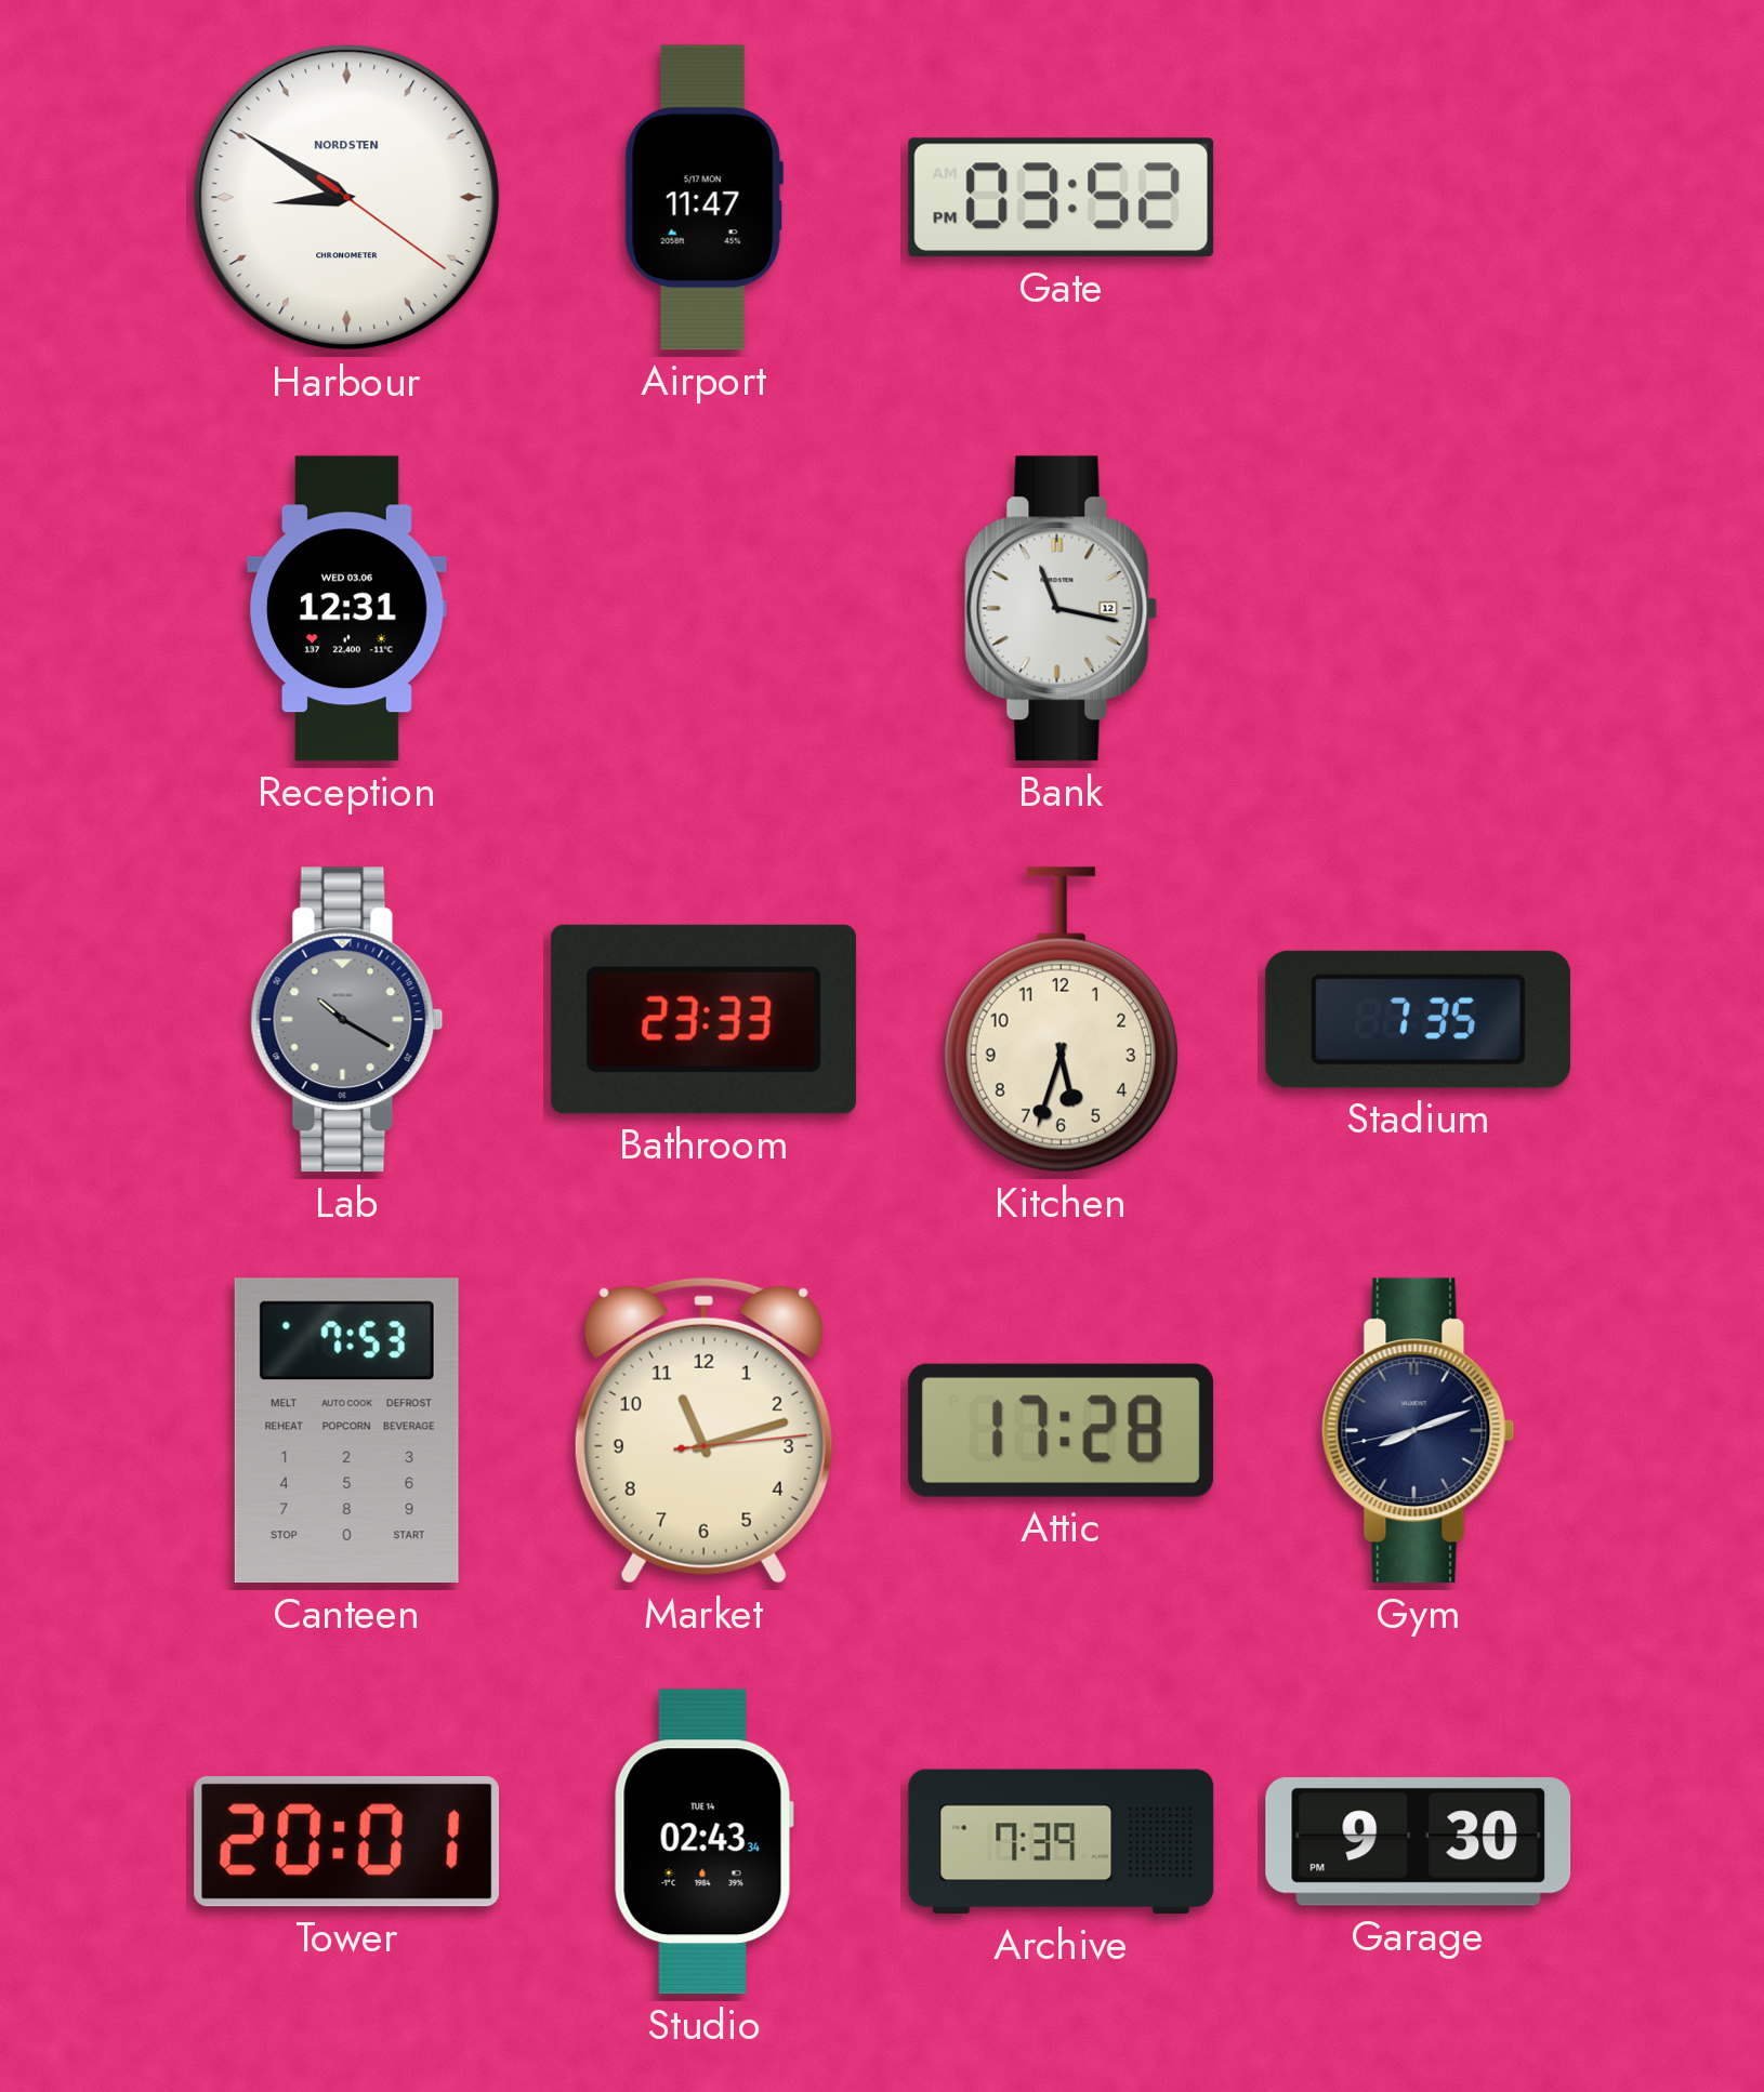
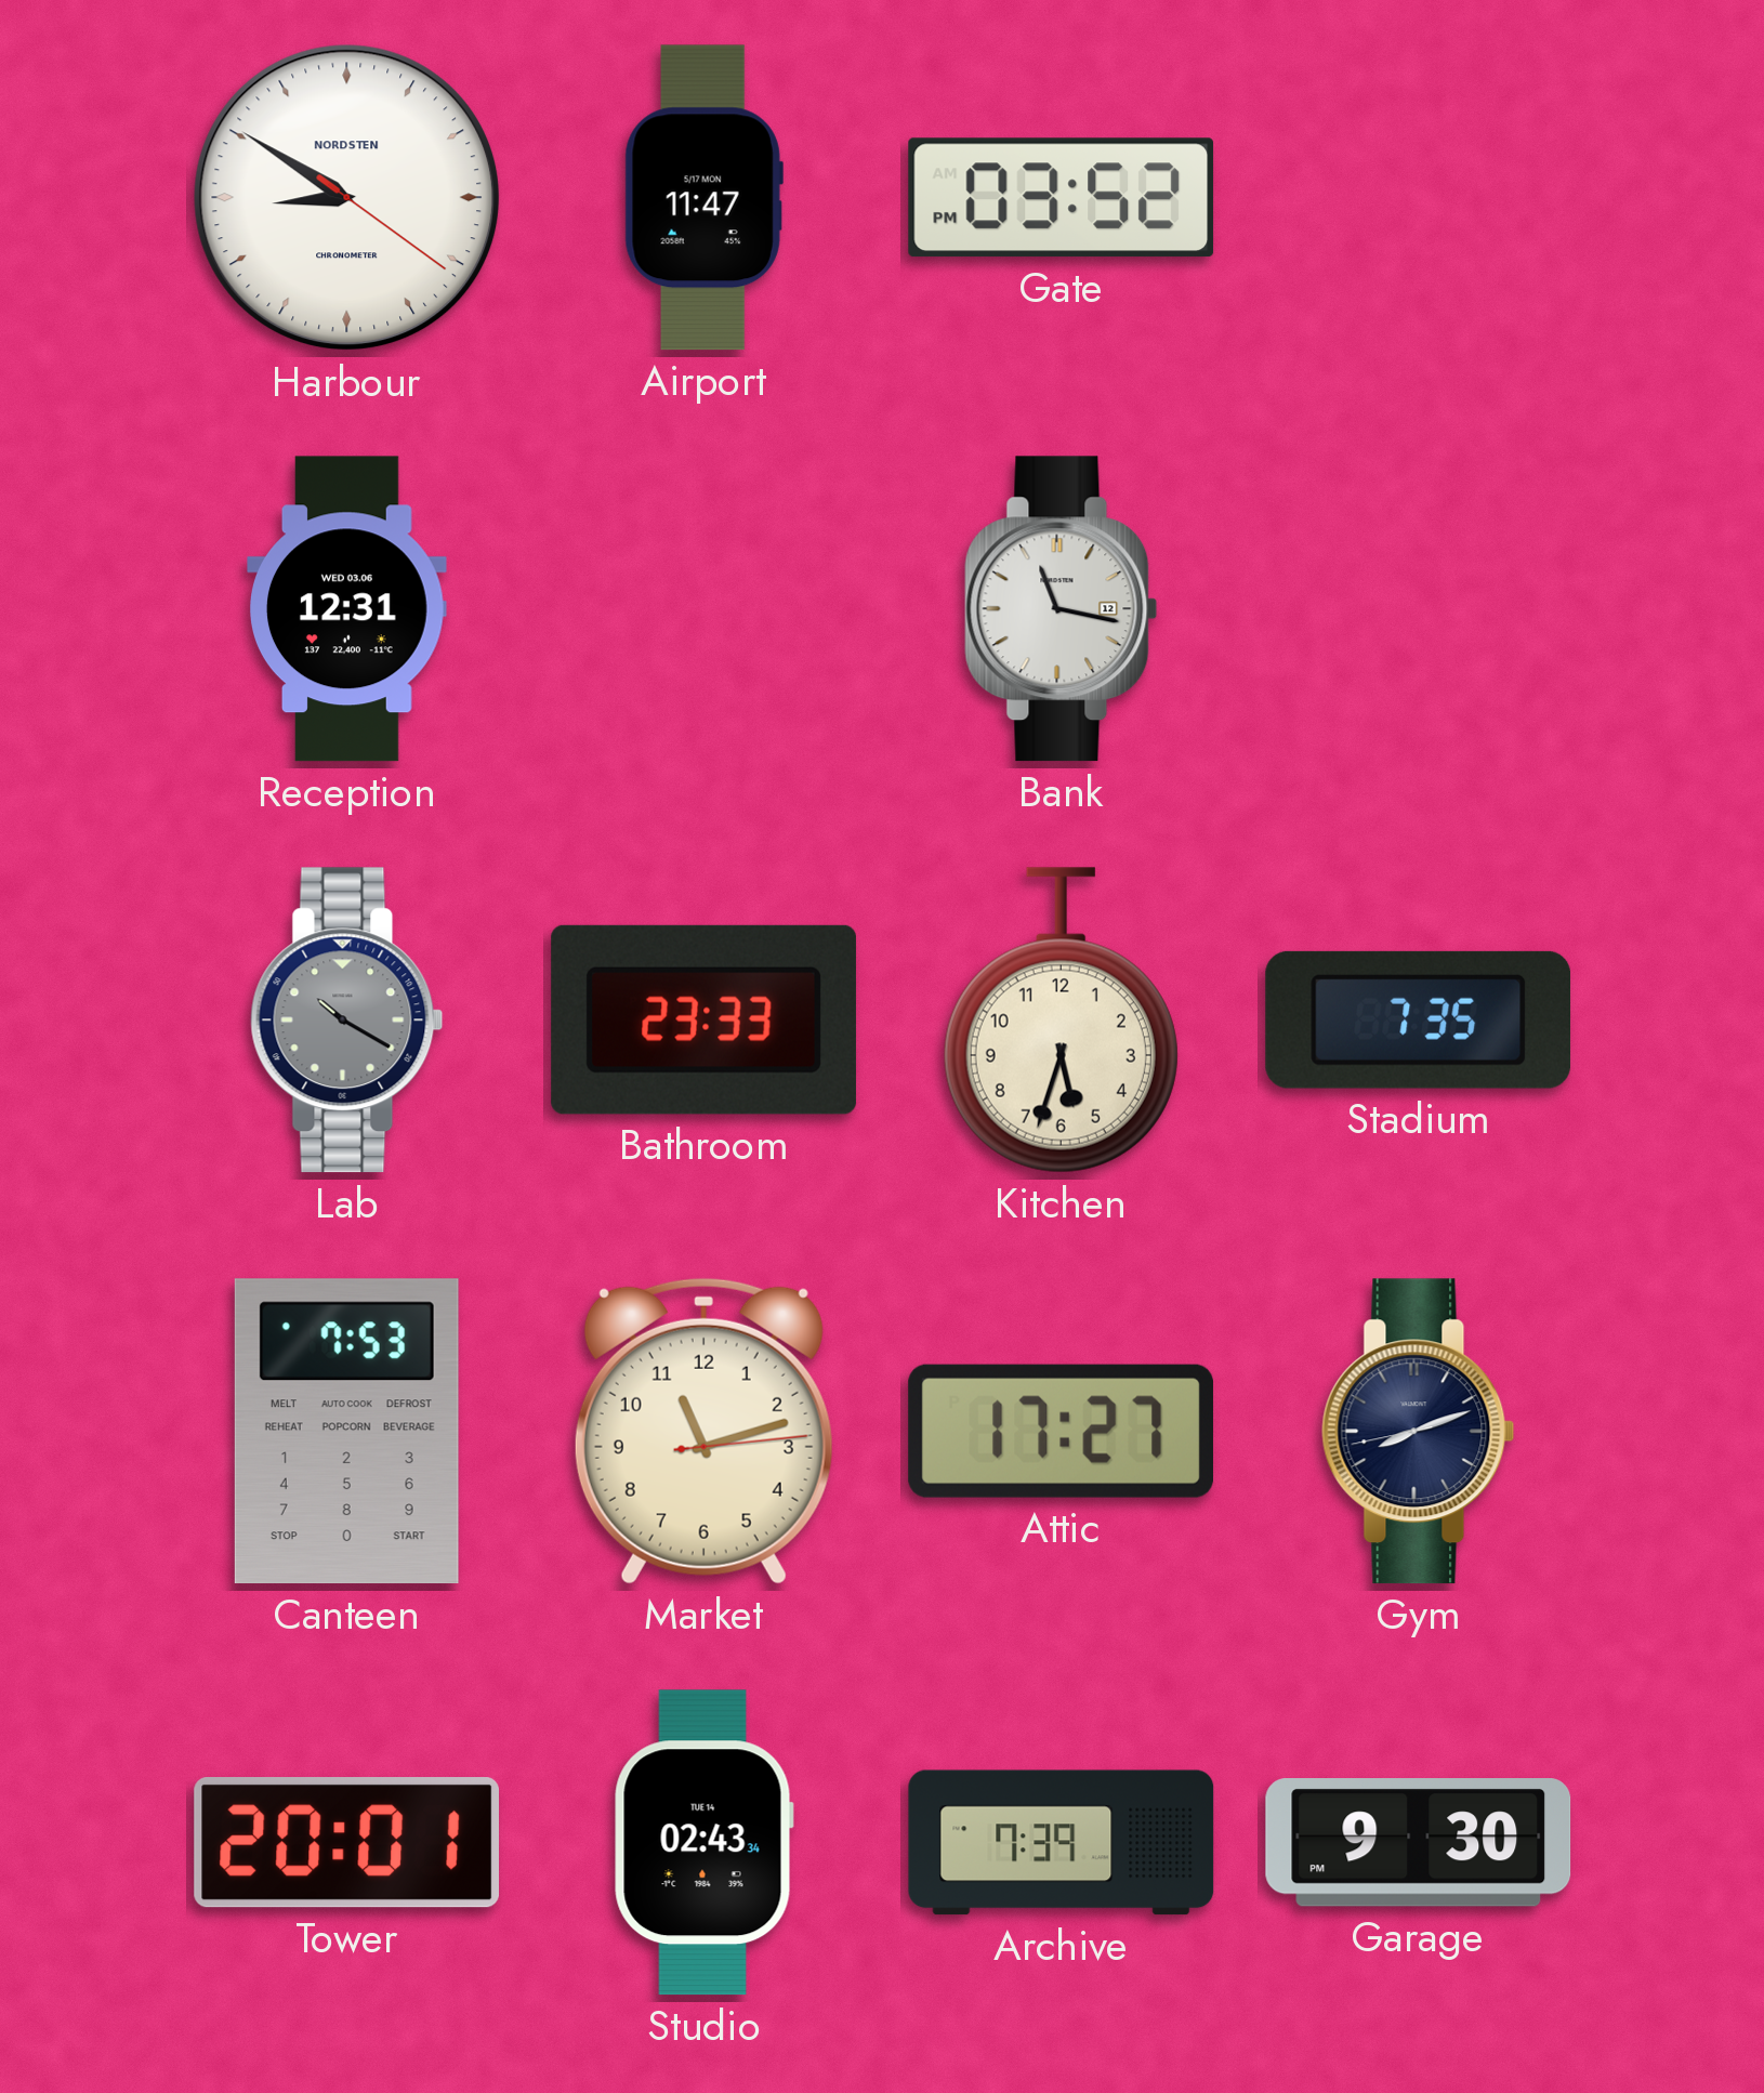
Attic: 17:28 -> 17:27
